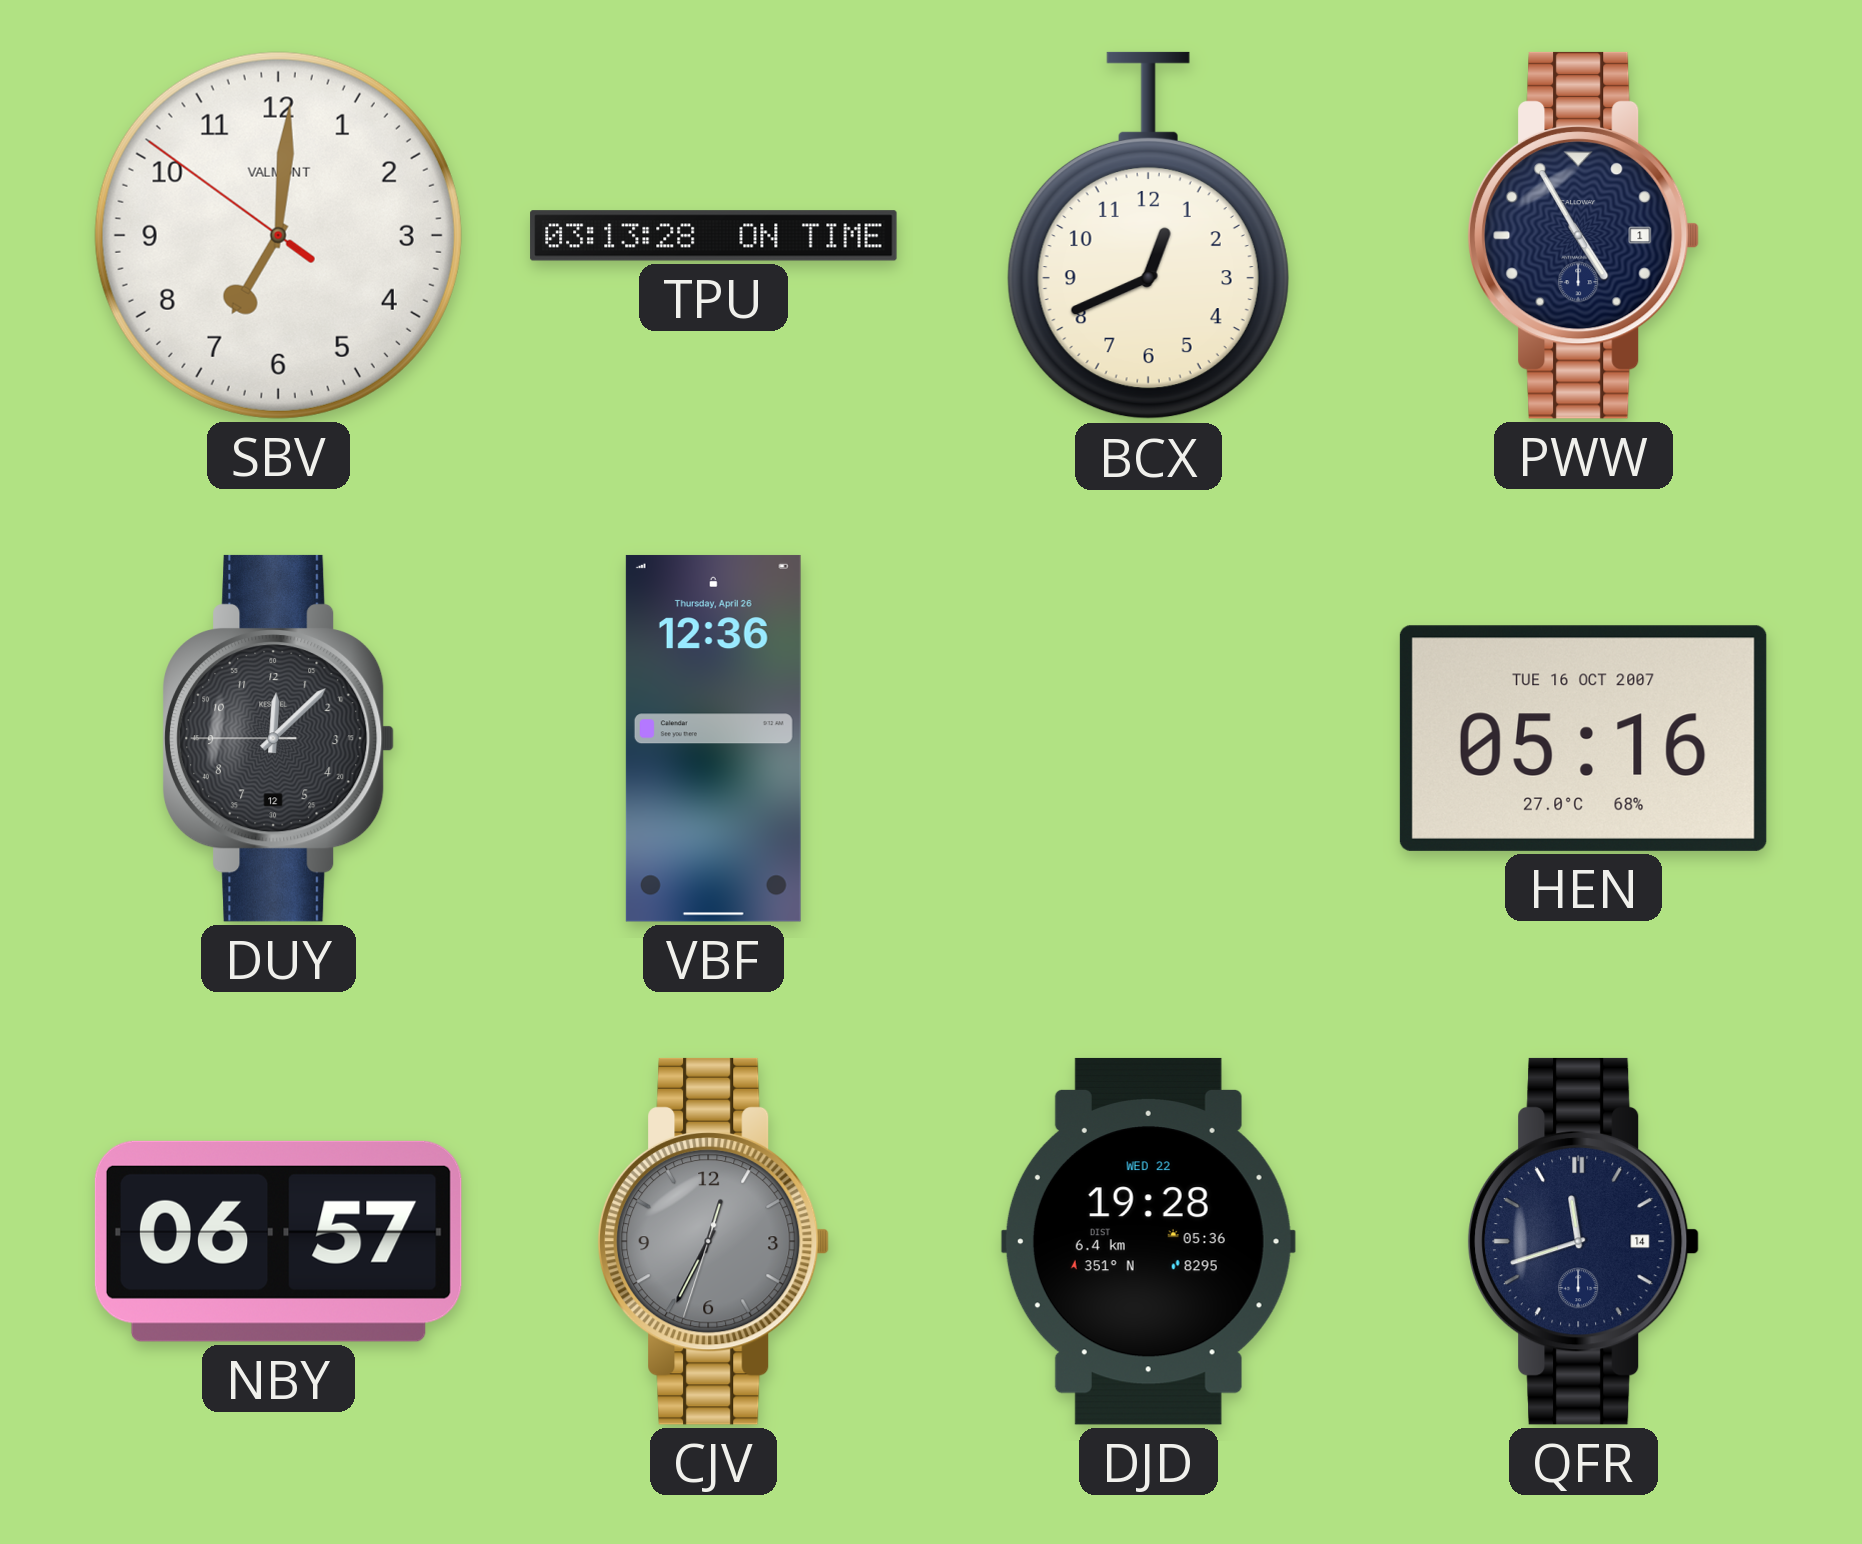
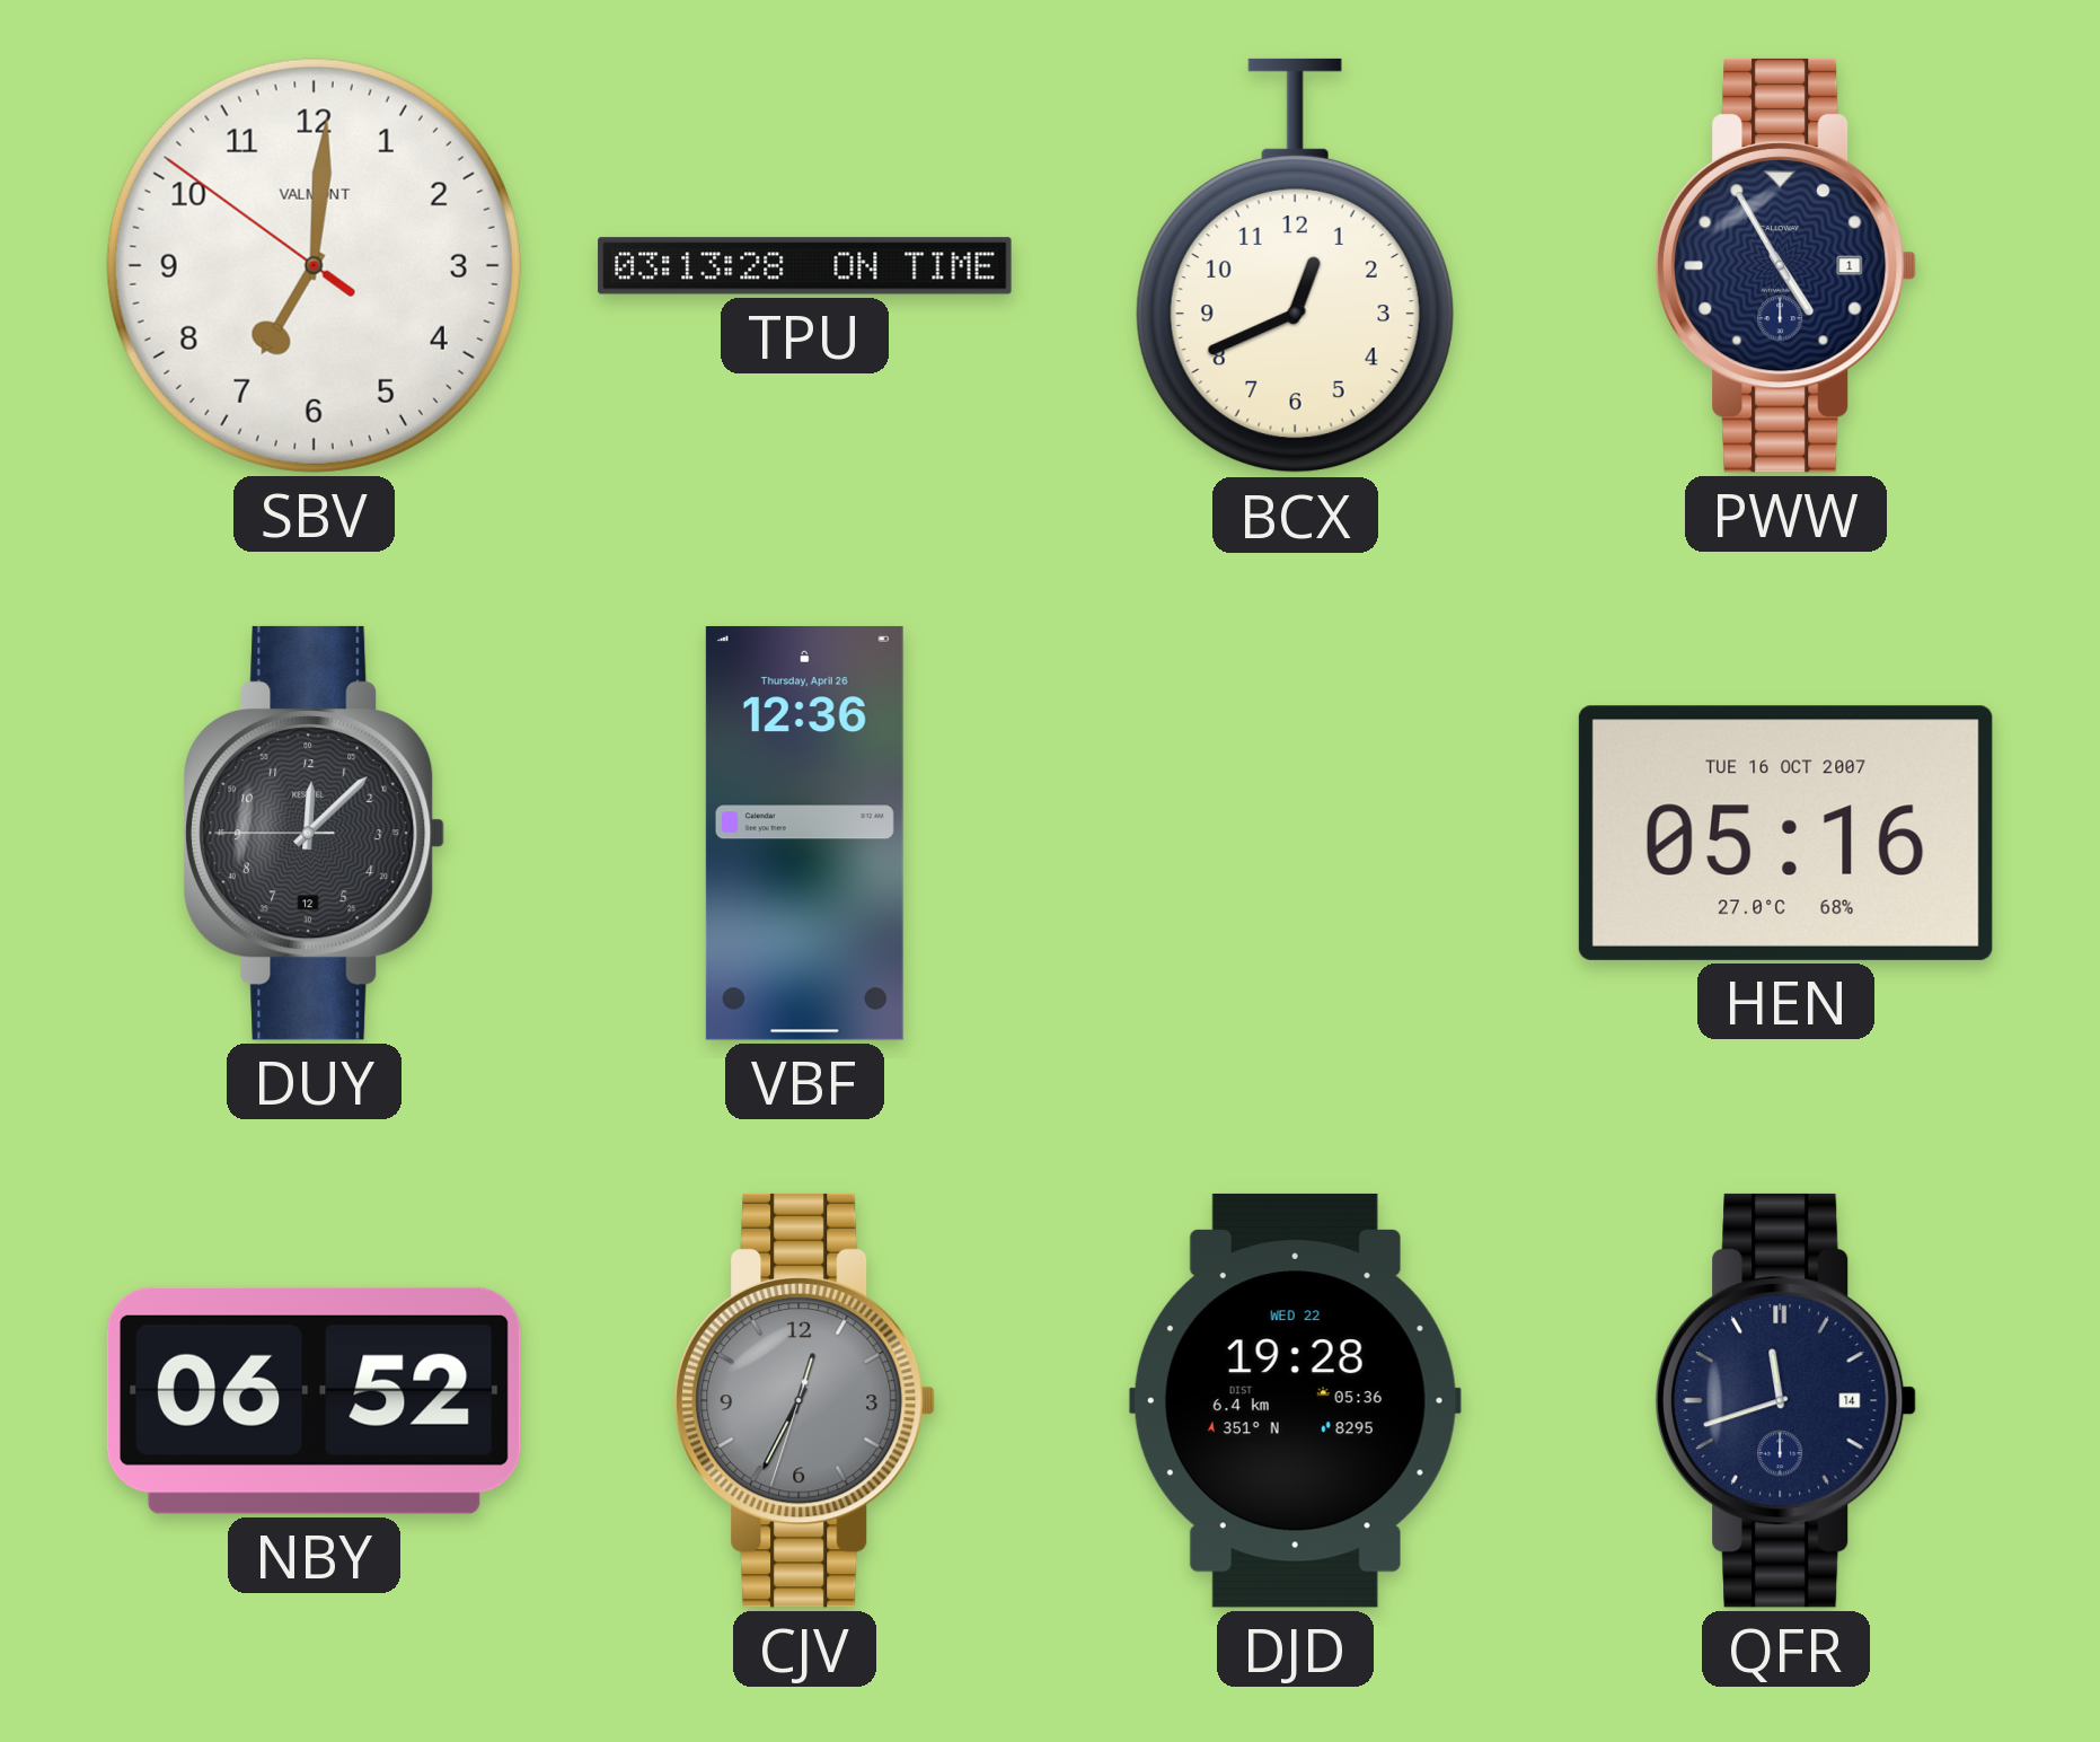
NBY: 06:57 -> 06:52
